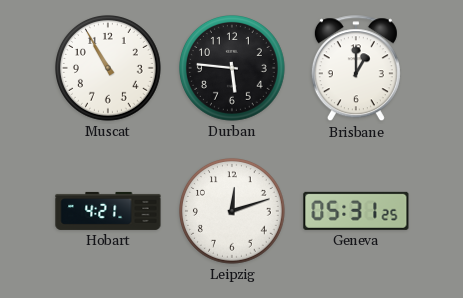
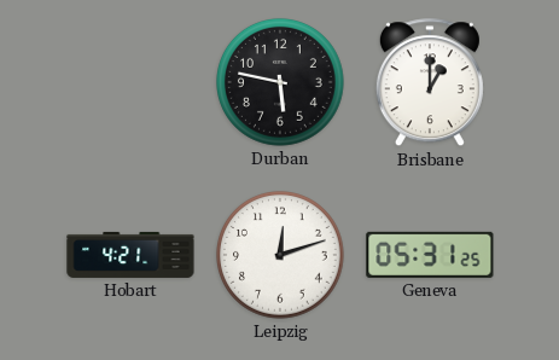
Muscat: 10:55 -> none
Durban: 5:46 -> 5:47
